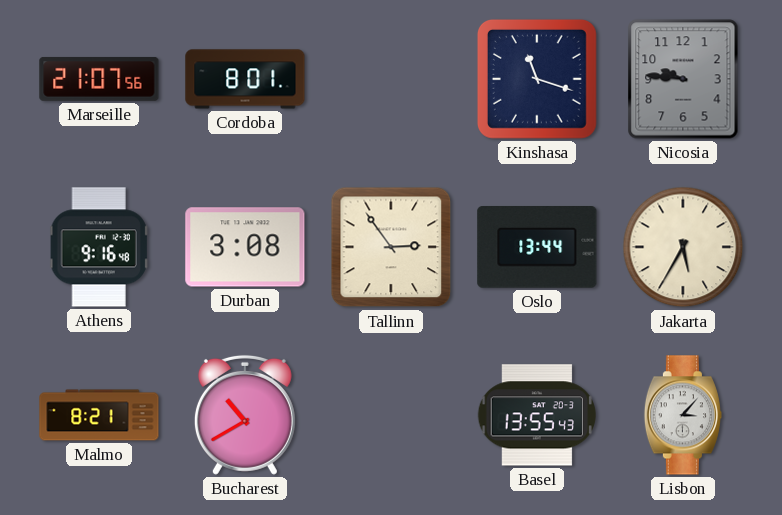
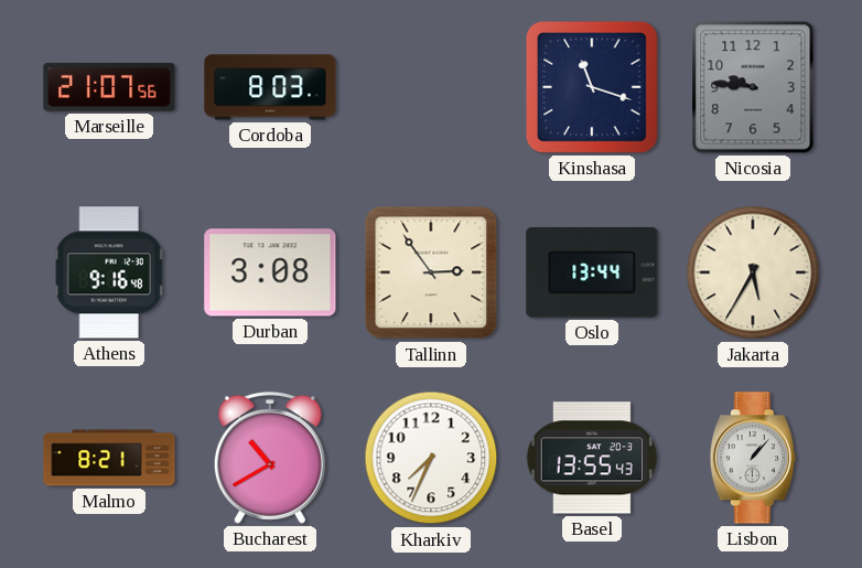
Cordoba: 8:01 -> 8:03
Kharkiv: none -> 7:34
Lisbon: 3:07 -> 1:07
